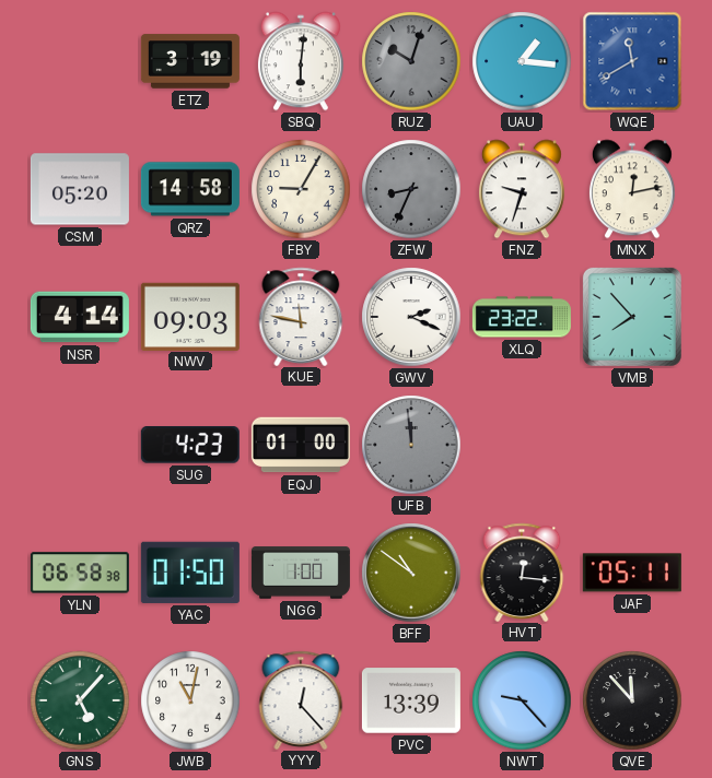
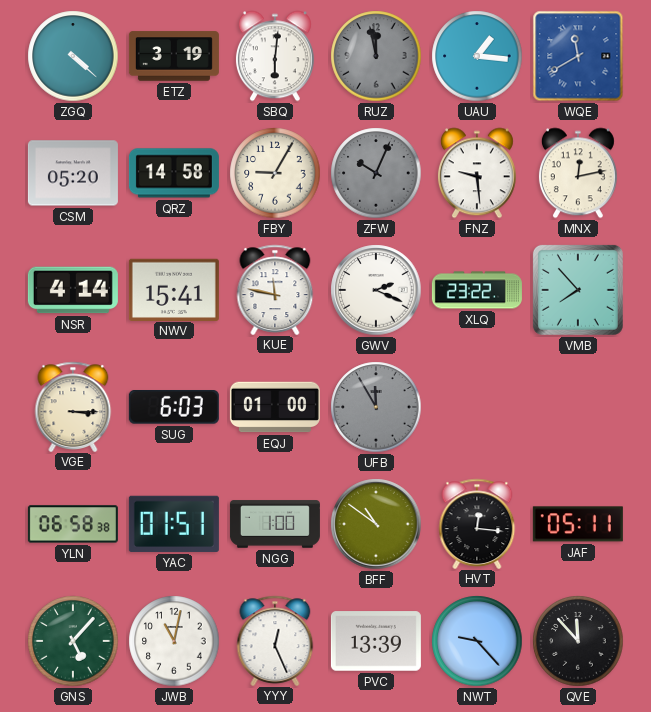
ZGQ: none -> 4:22
RUZ: 10:03 -> 11:58
ZFW: 8:34 -> 10:04
FNZ: 9:33 -> 9:29
NWV: 09:03 -> 15:41
VGE: none -> 3:15
SUG: 4:23 -> 6:03
UFB: 11:59 -> 11:55
YAC: 01:50 -> 01:51
YYY: 12:23 -> 12:26
